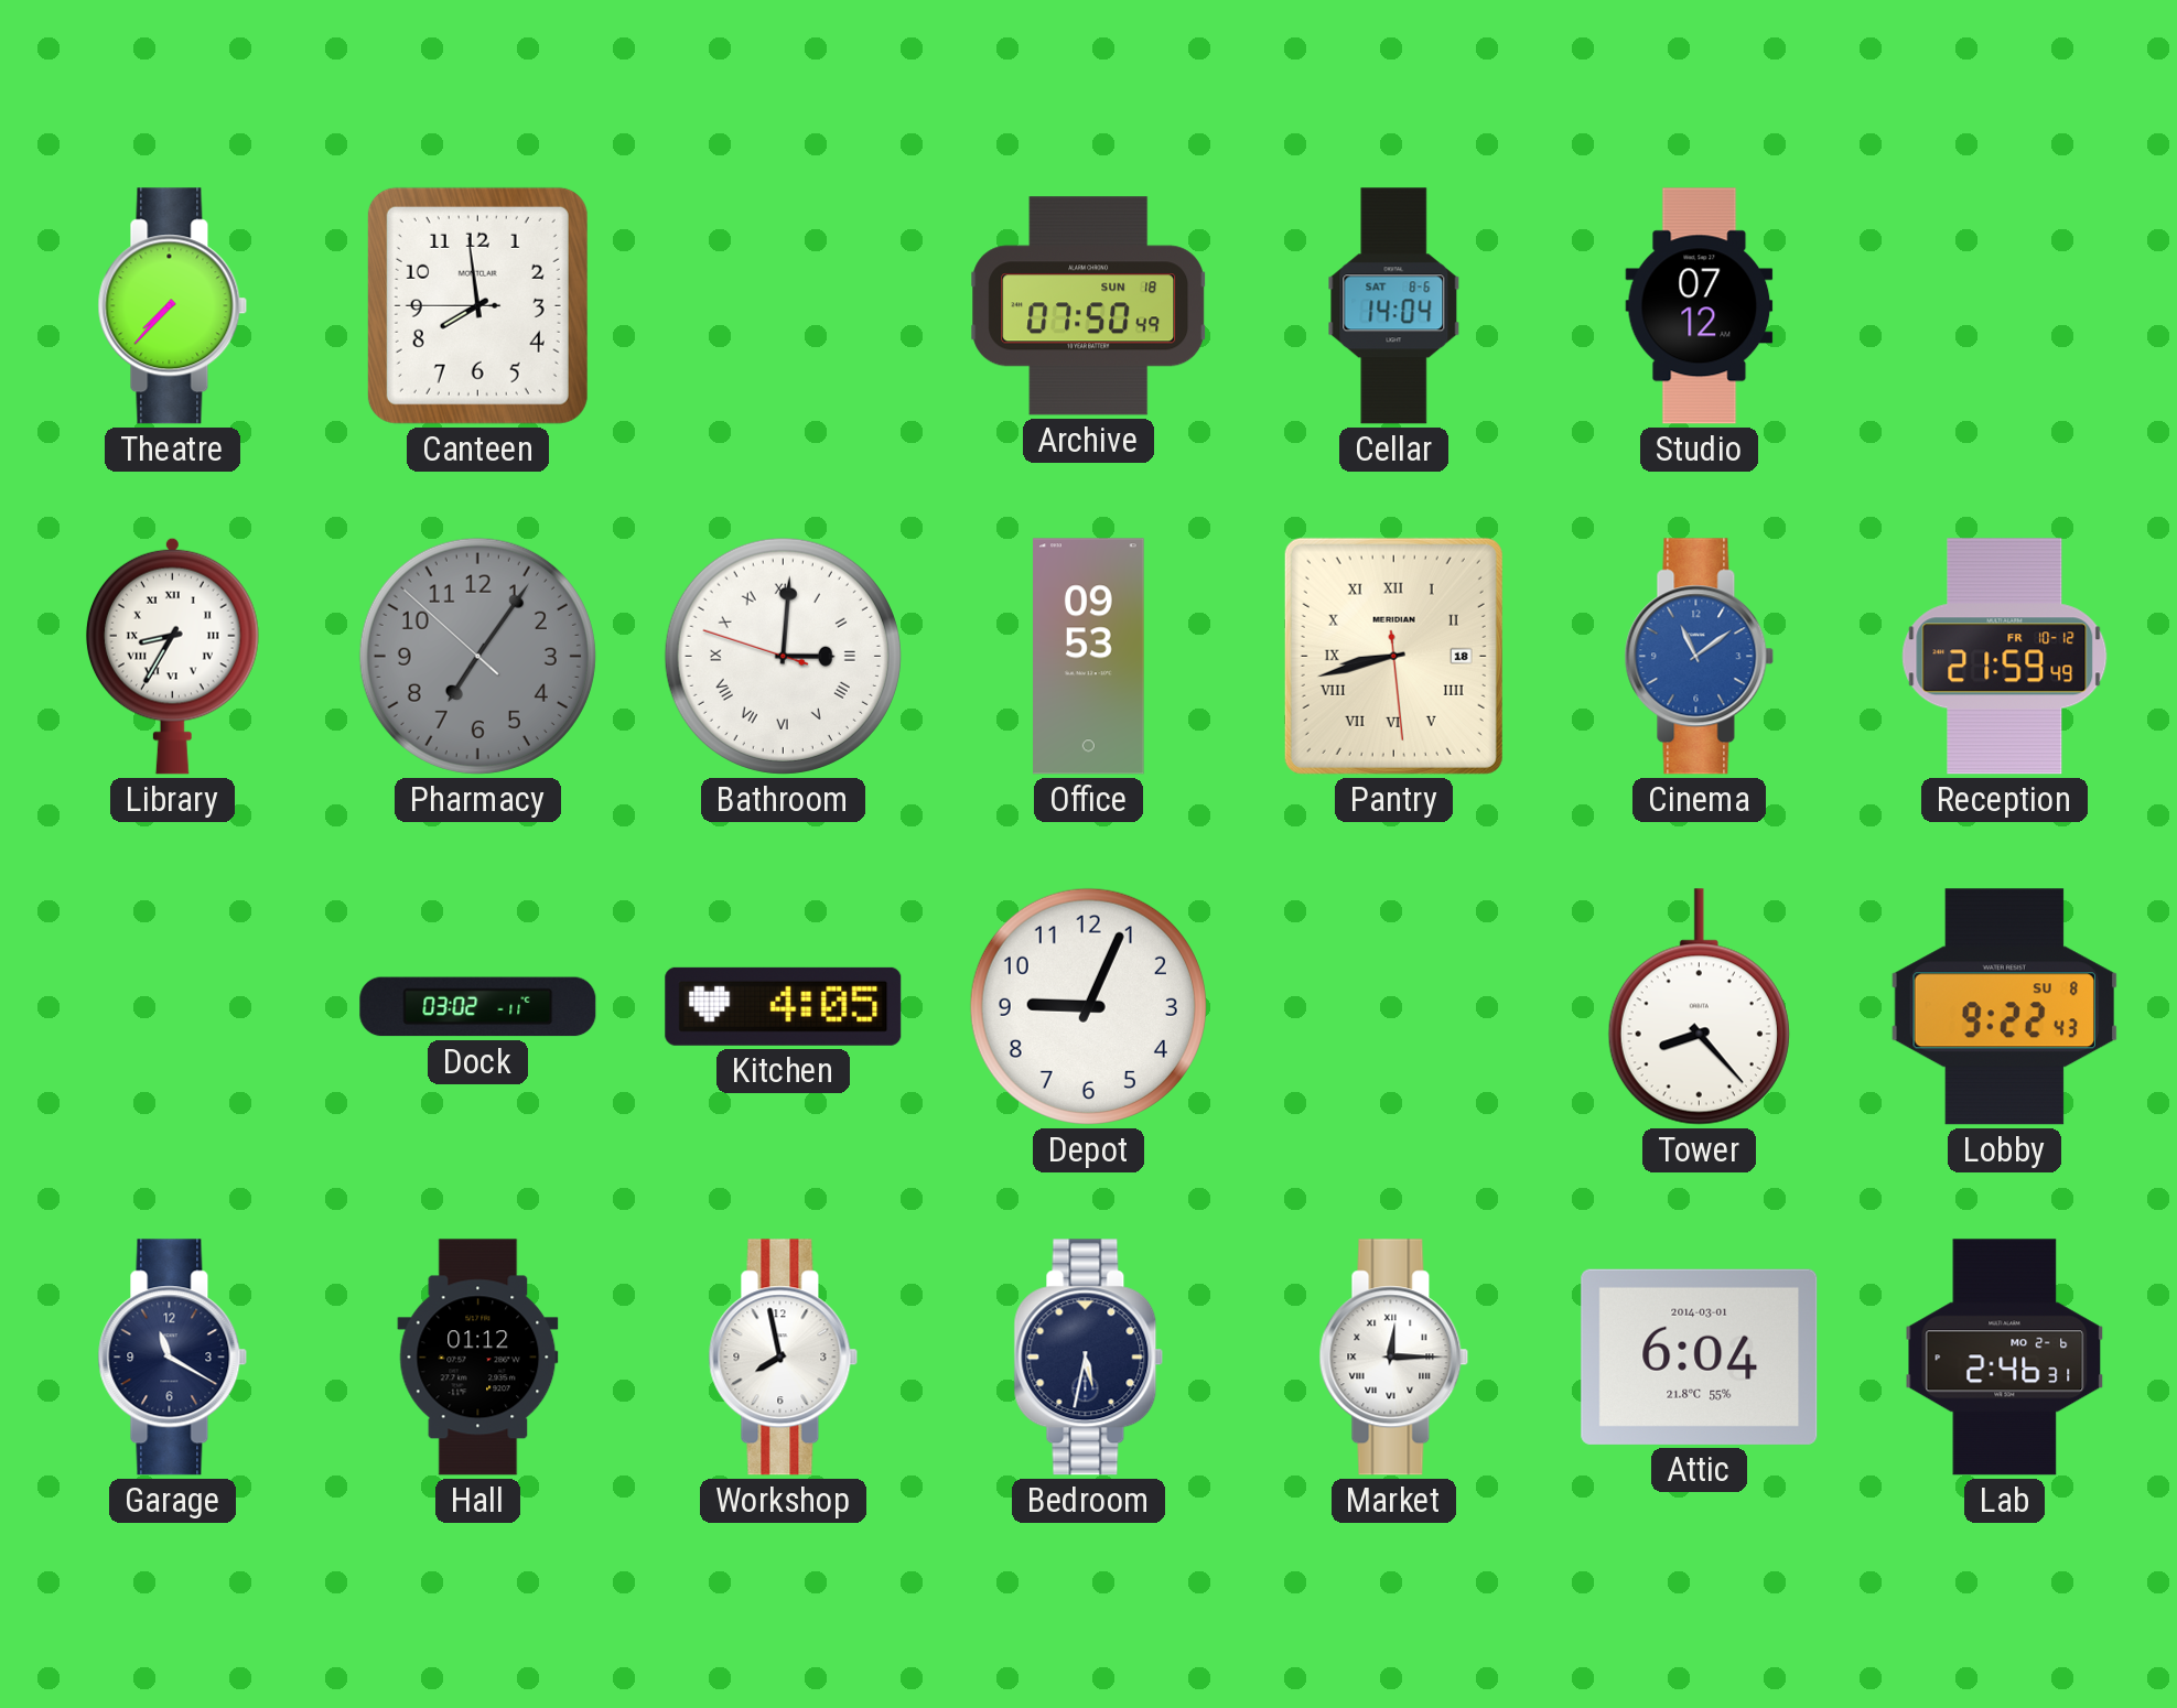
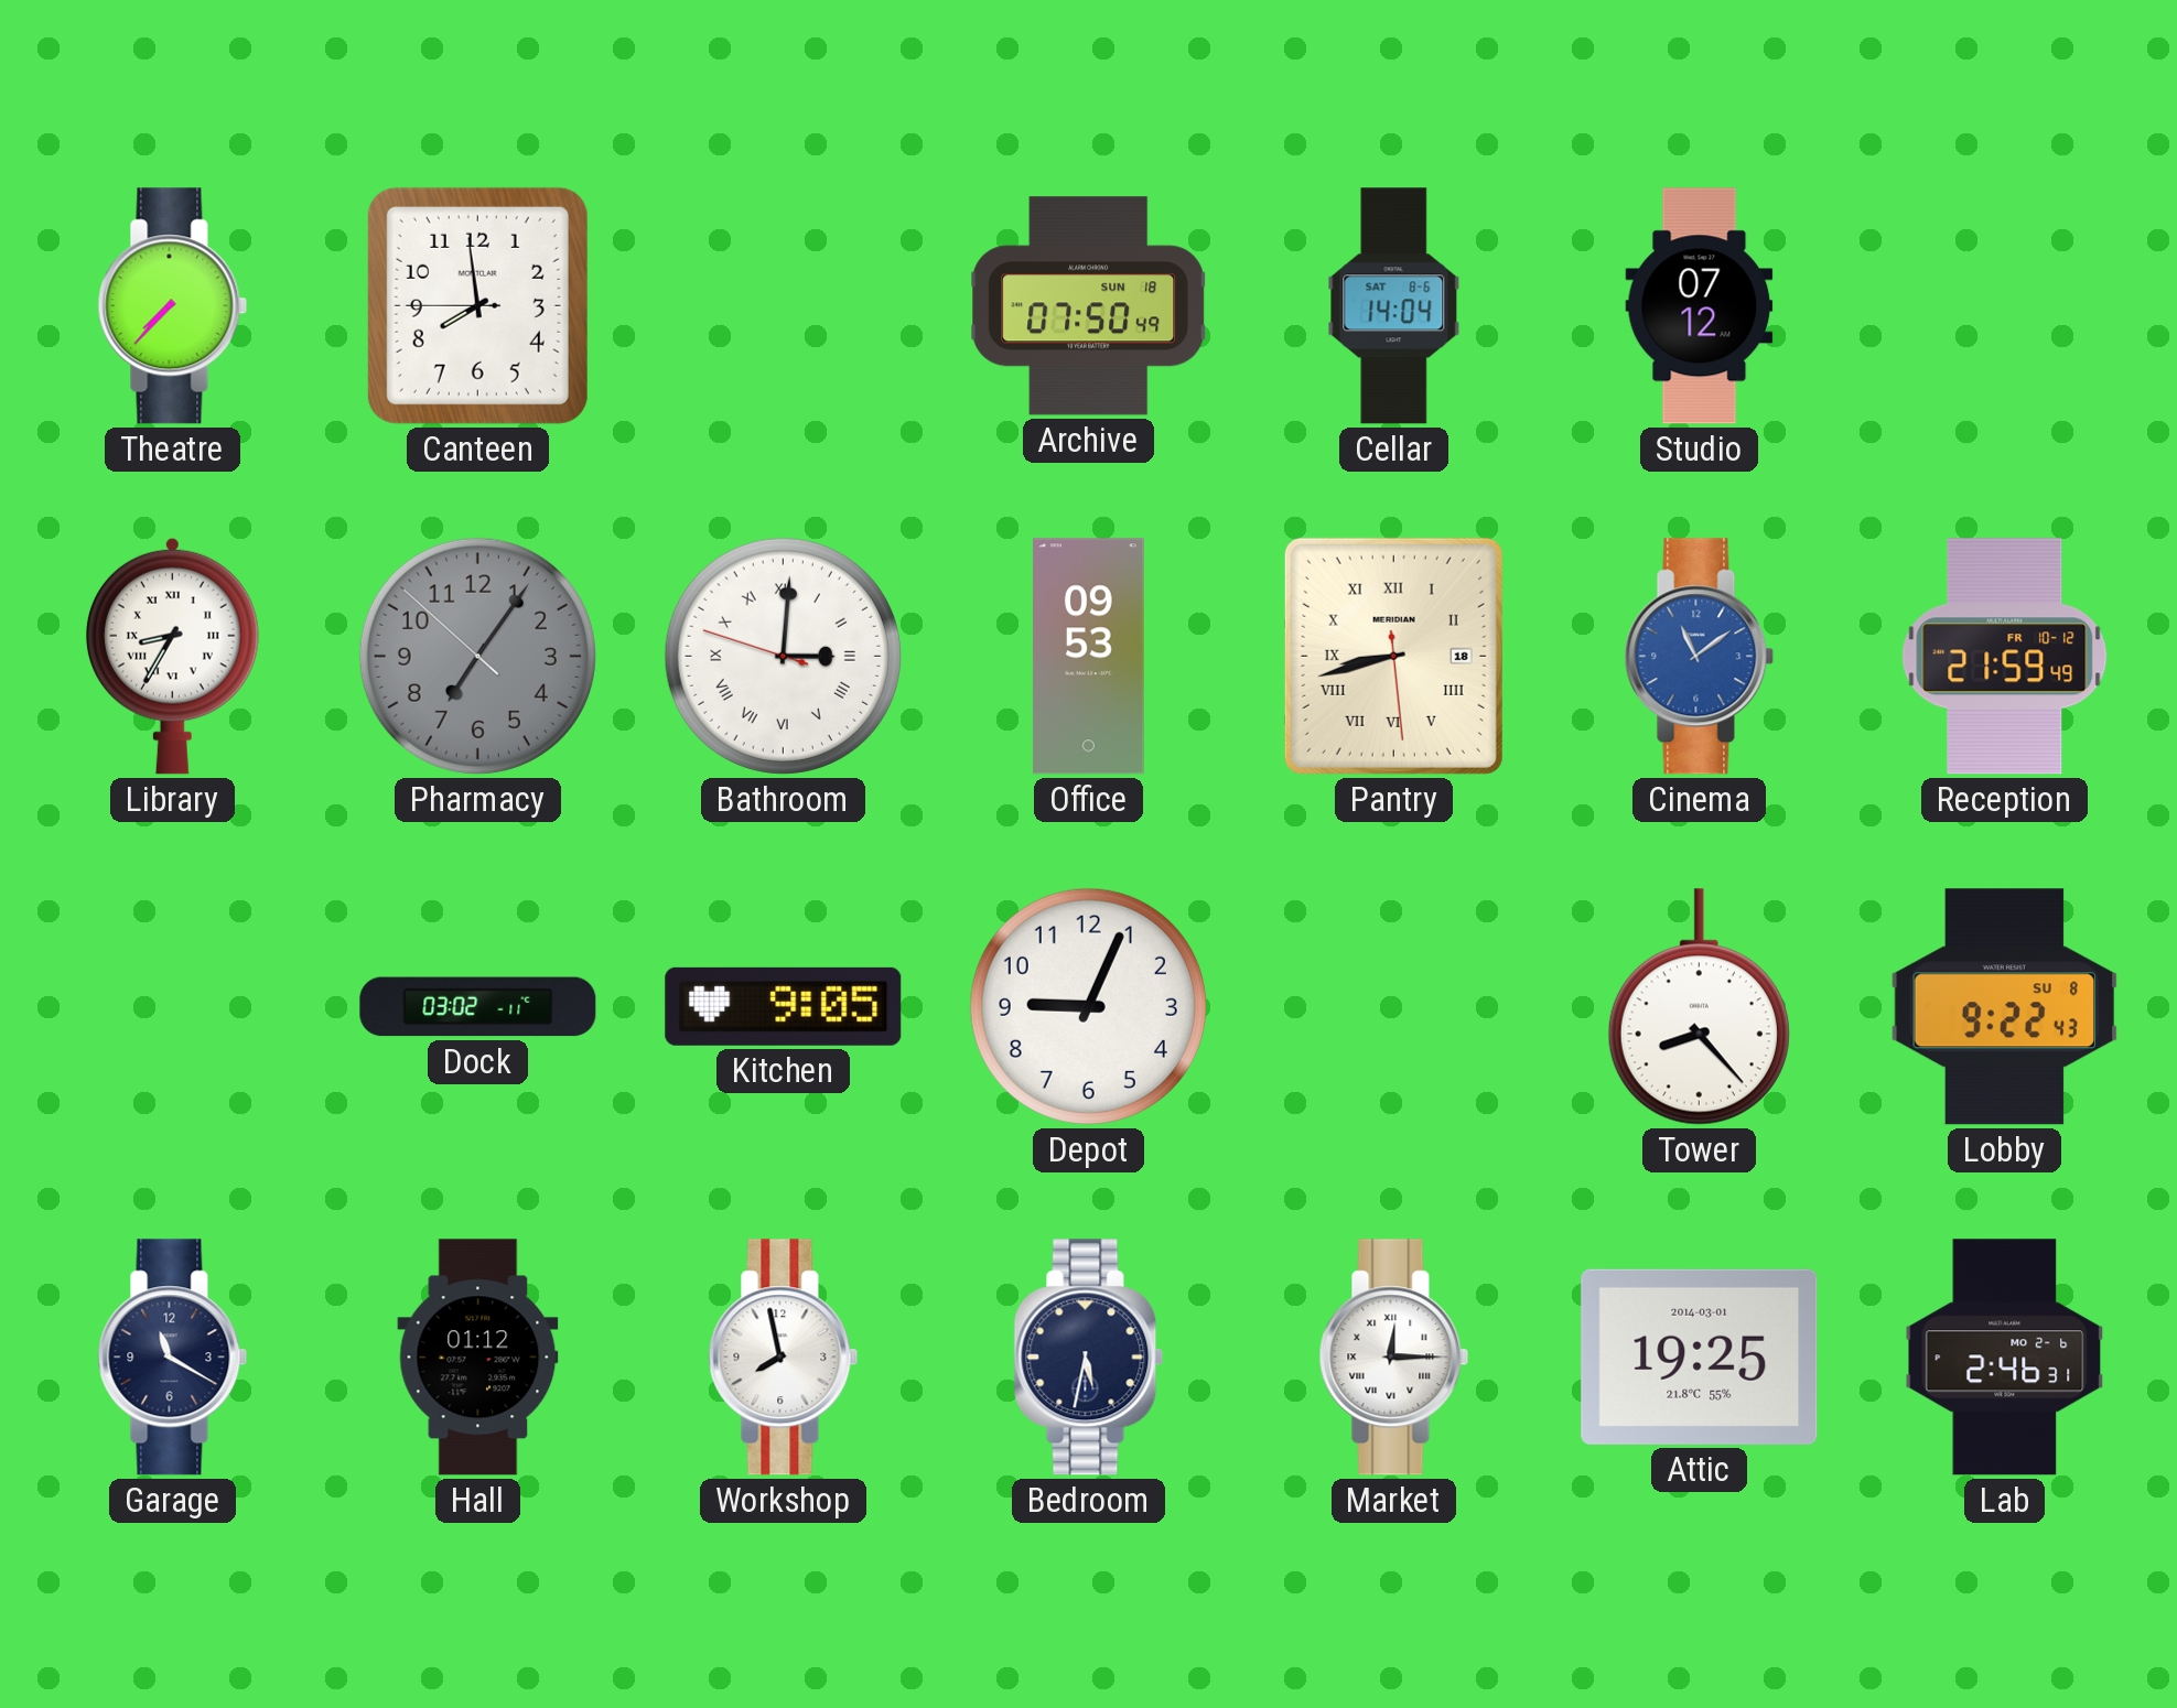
Kitchen: 4:05 -> 9:05
Attic: 6:04 -> 19:25
